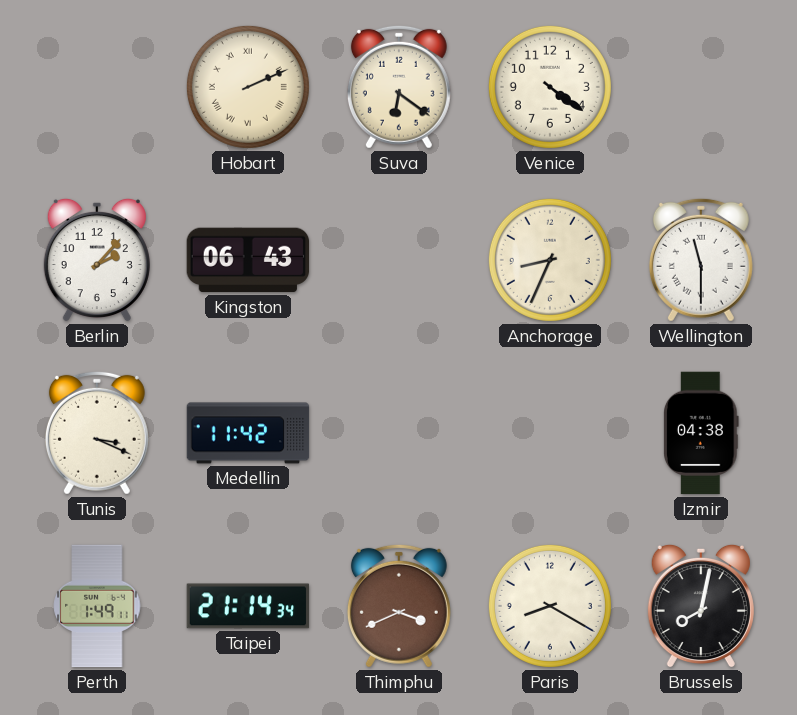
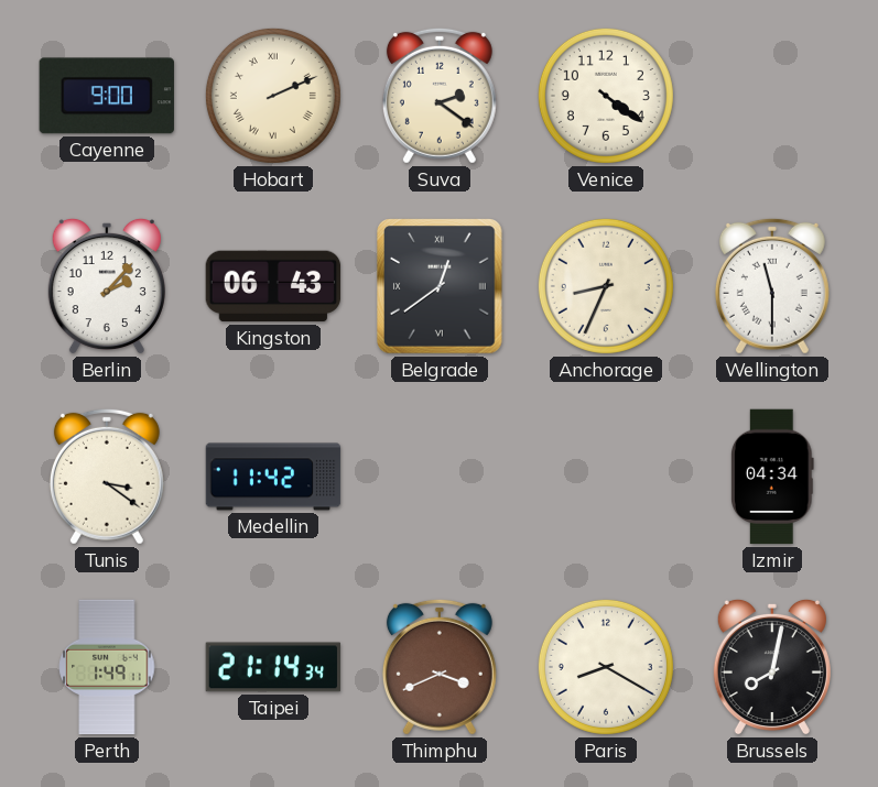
Cayenne: none -> 9:00
Suva: 6:21 -> 2:21
Belgrade: none -> 12:39
Tunis: 3:19 -> 3:21
Izmir: 04:38 -> 04:34
